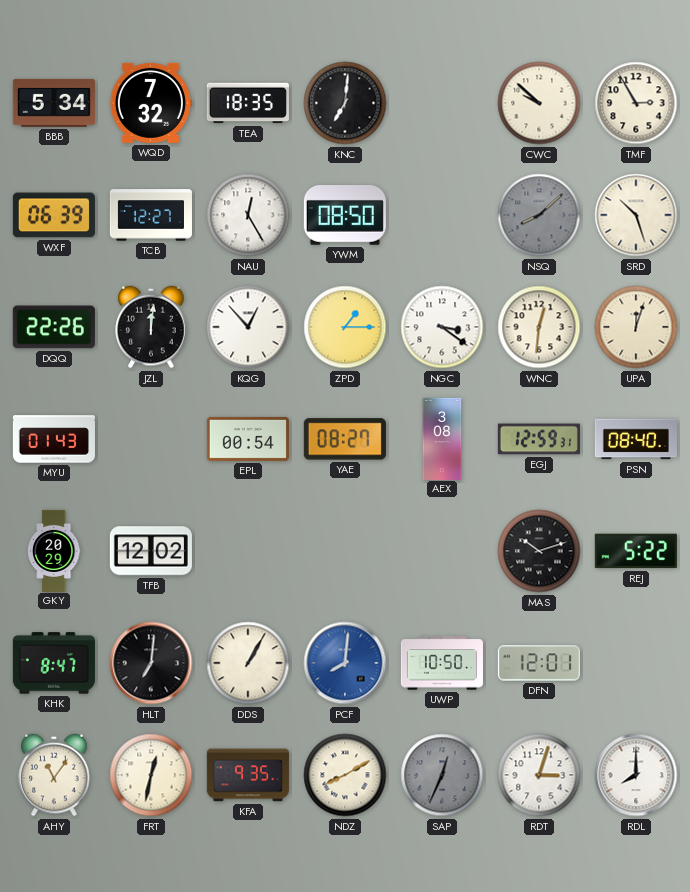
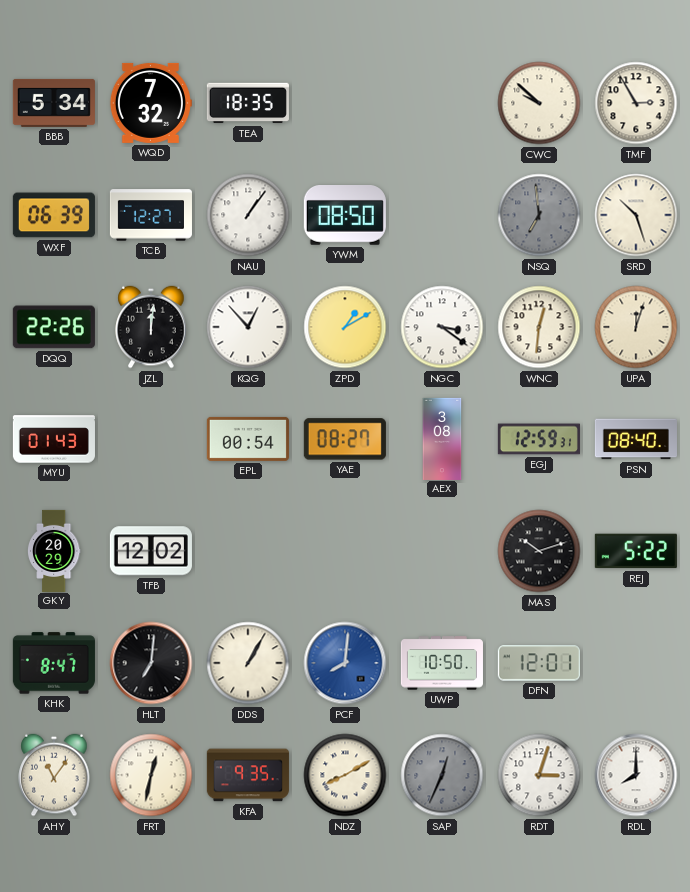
KNC: 7:01 -> none
NAU: 12:25 -> 1:06
NSQ: 8:08 -> 6:59
ZPD: 1:15 -> 1:10
